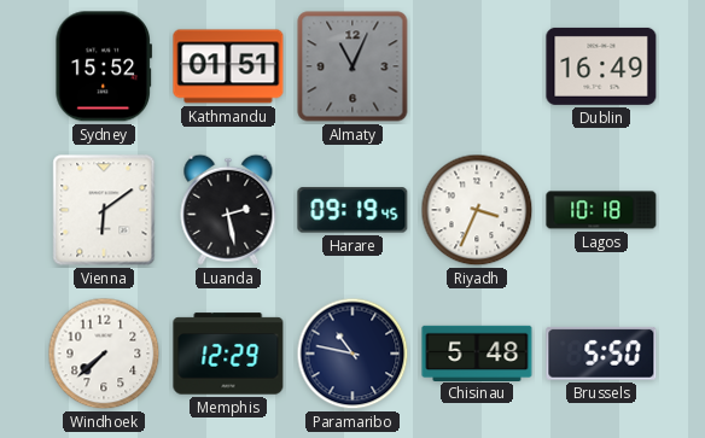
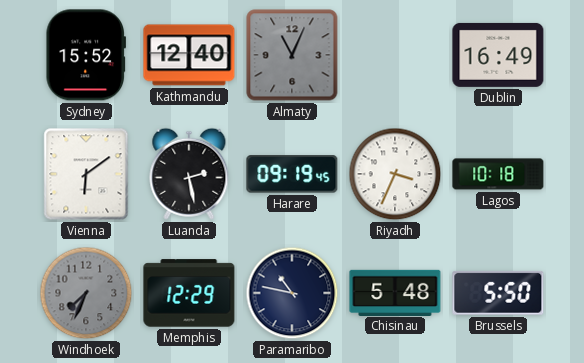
Kathmandu: 01:51 -> 12:40
Windhoek: 7:38 -> 7:34
Windhoek dial: white -> grey
